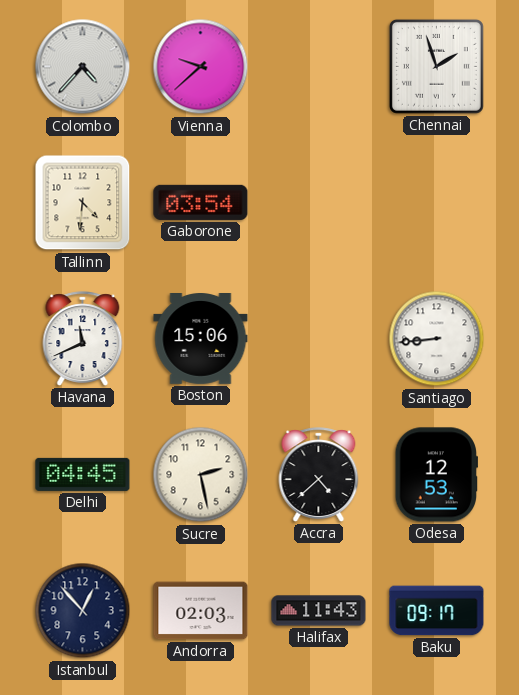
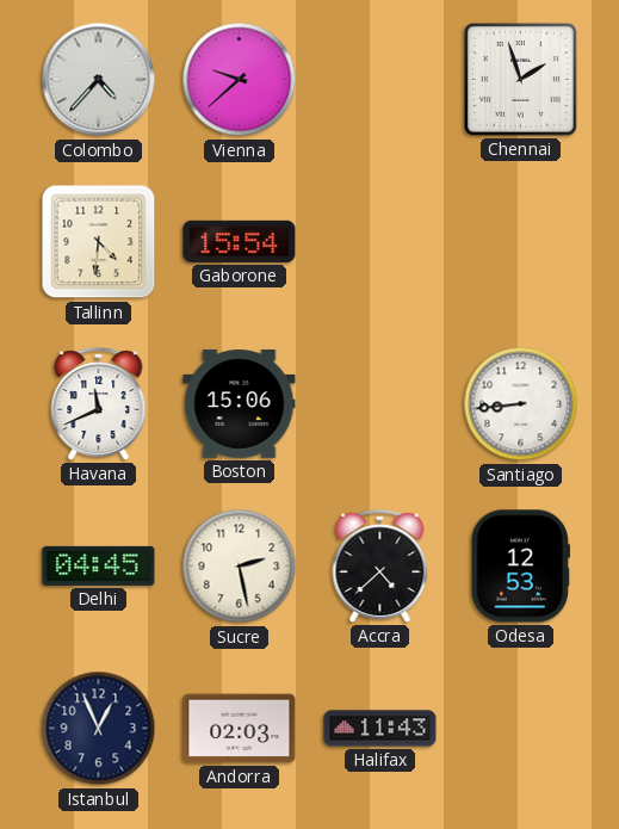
Gaborone: 03:54 -> 15:54
Istanbul: 12:53 -> 12:56
Baku: 09:17 -> none
